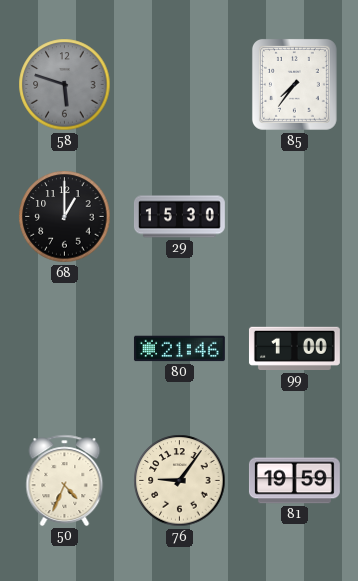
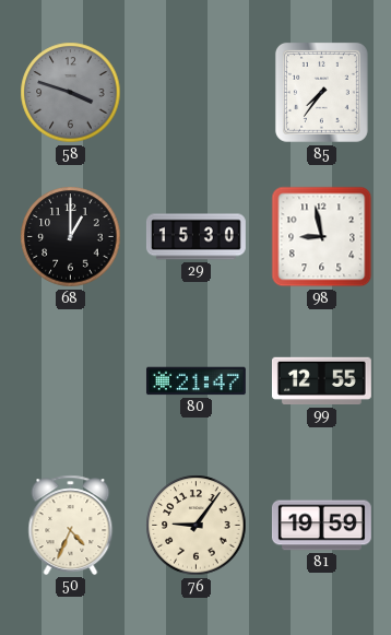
58: 5:48 -> 3:48
98: none -> 8:58
80: 21:46 -> 21:47
99: 1:00 -> 12:55
